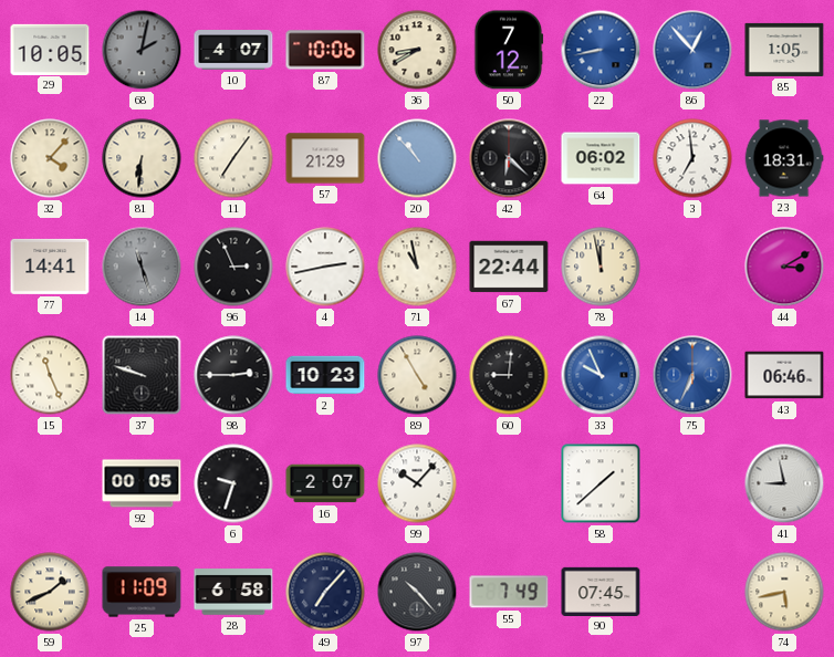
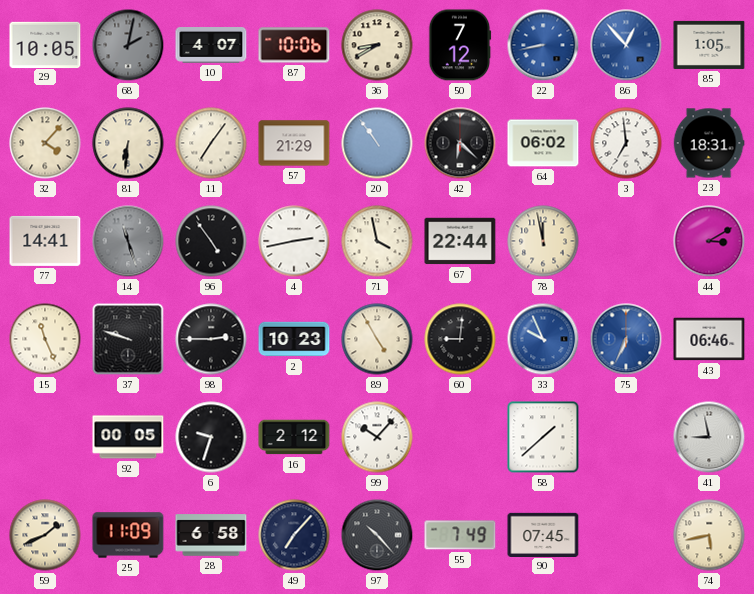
20: 10:53 -> 10:54
96: 2:56 -> 4:54
71: 10:58 -> 3:58
16: 2:07 -> 2:12
